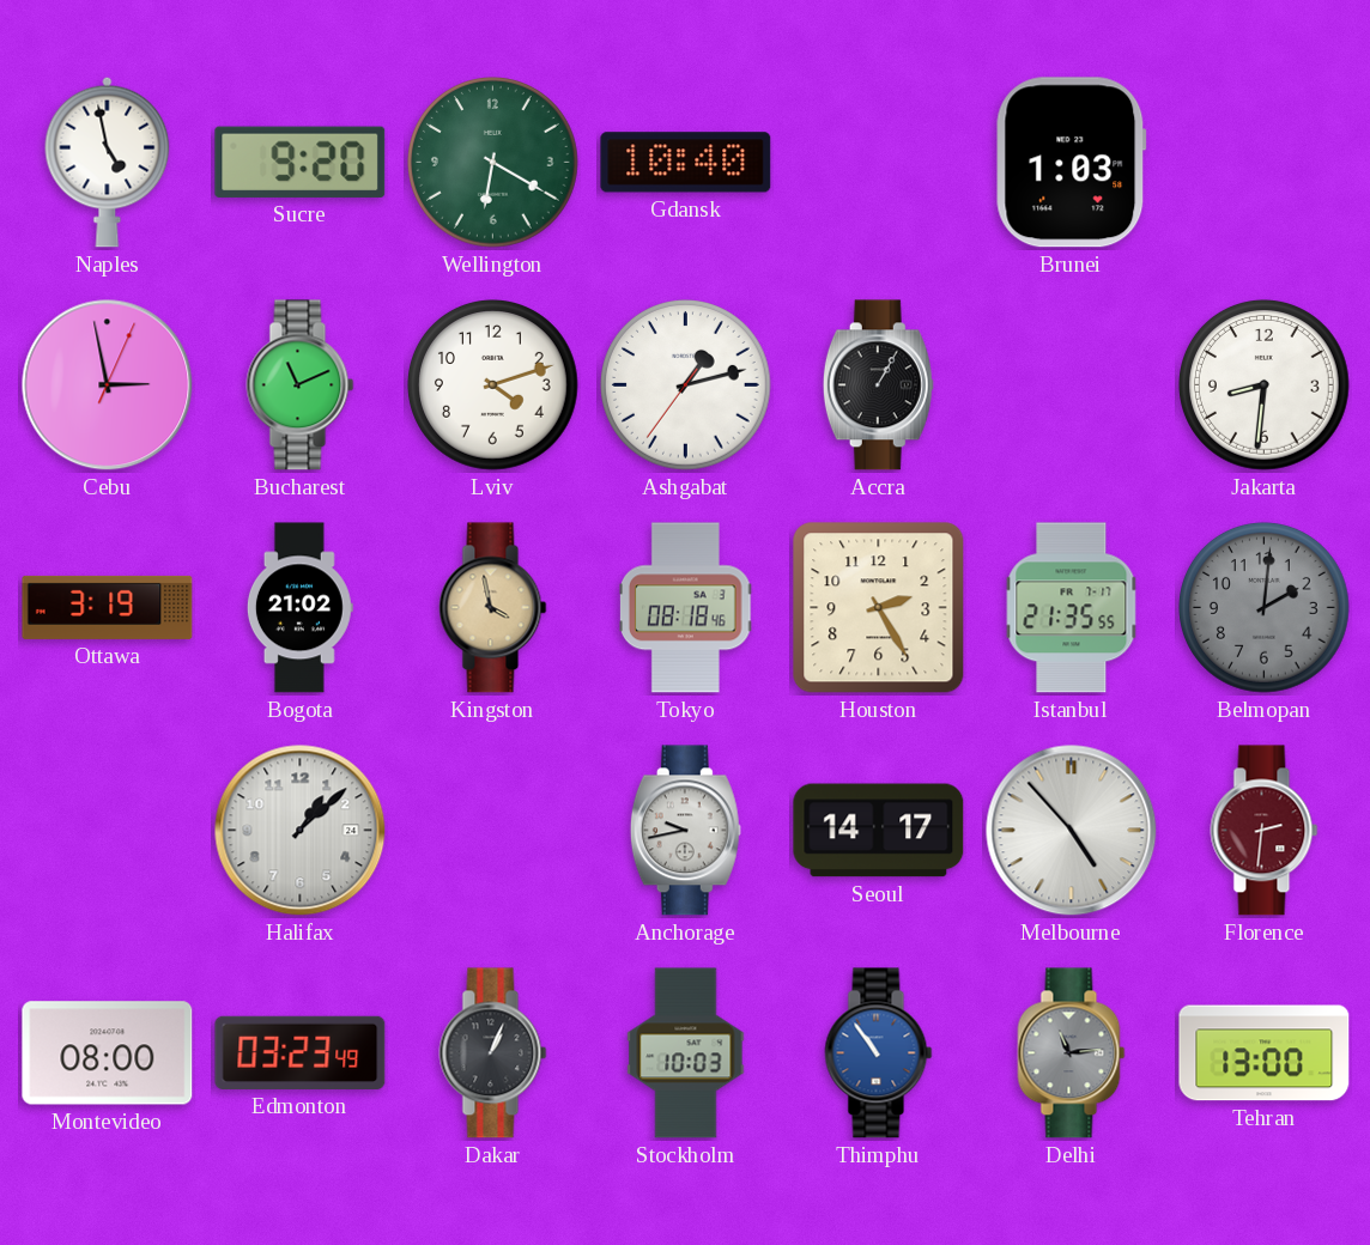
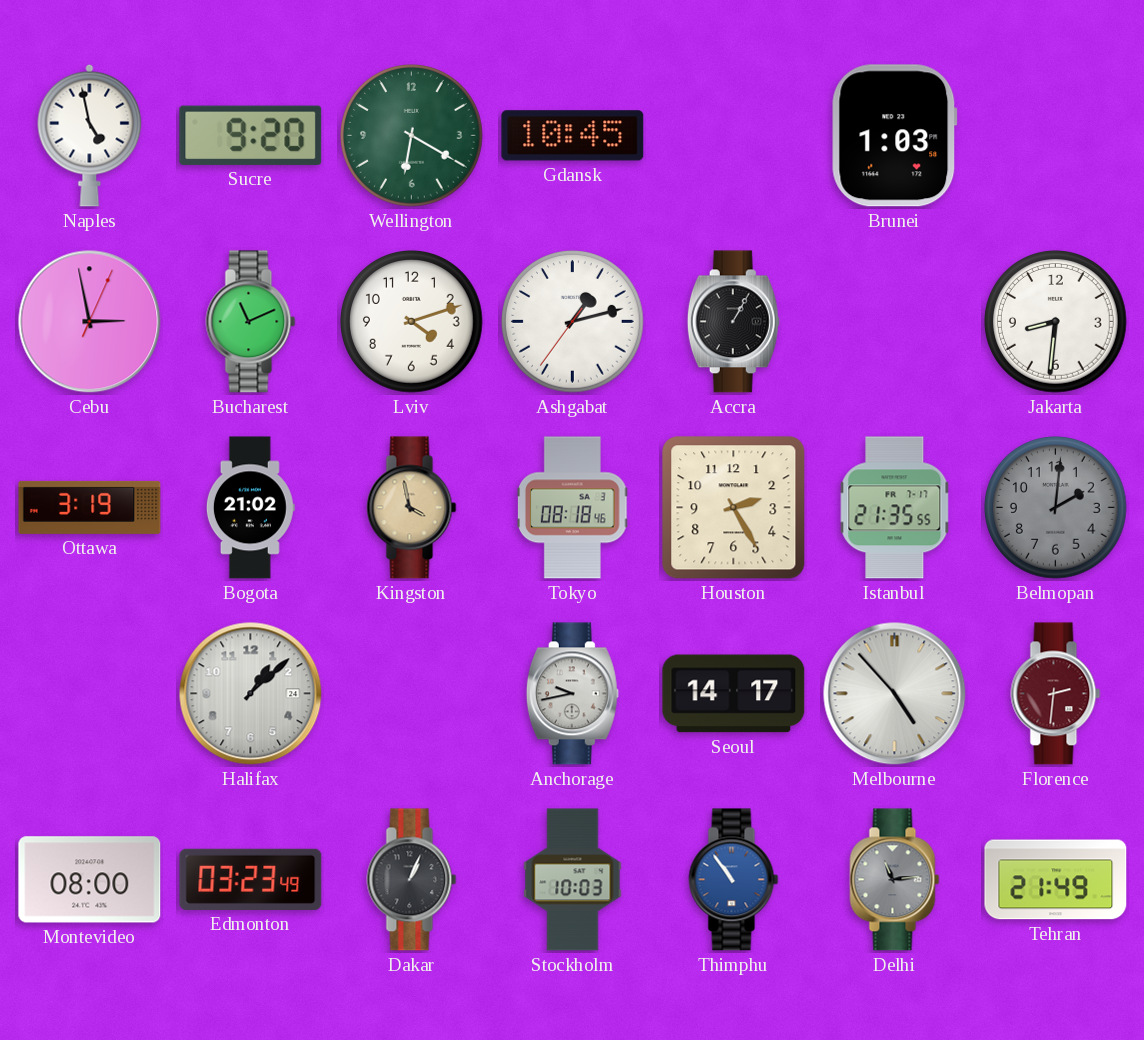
Gdansk: 10:40 -> 10:45
Tehran: 13:00 -> 21:49
